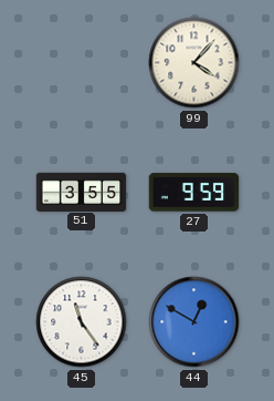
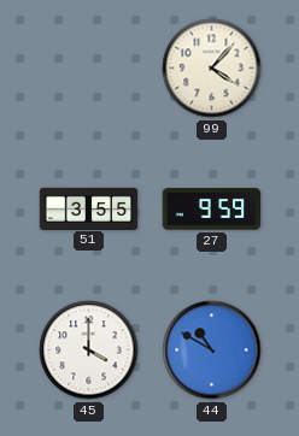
45: 11:24 -> 4:00
44: 12:50 -> 10:50
